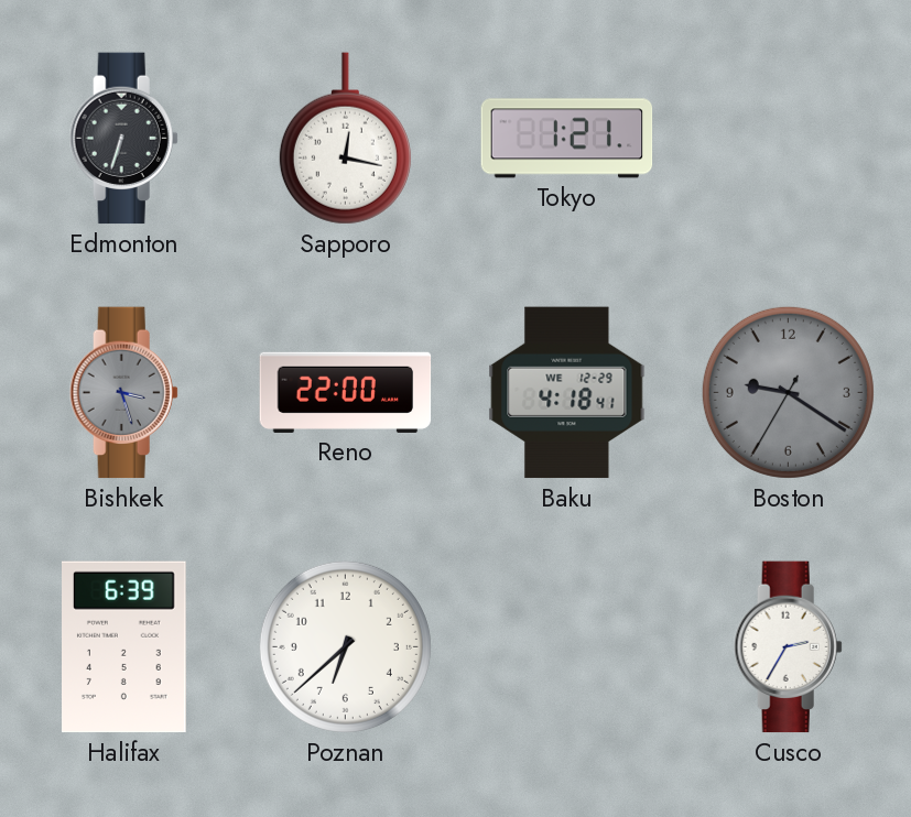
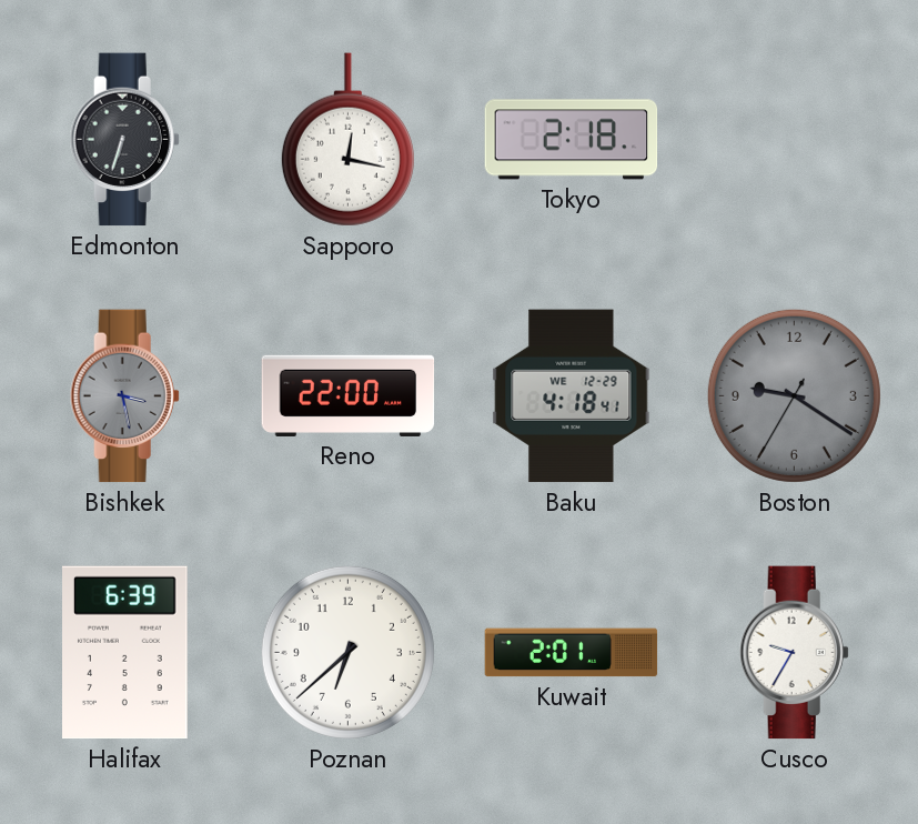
Tokyo: 1:21 -> 2:18
Bishkek: 3:27 -> 3:28
Kuwait: none -> 2:01
Cusco: 2:35 -> 9:35
